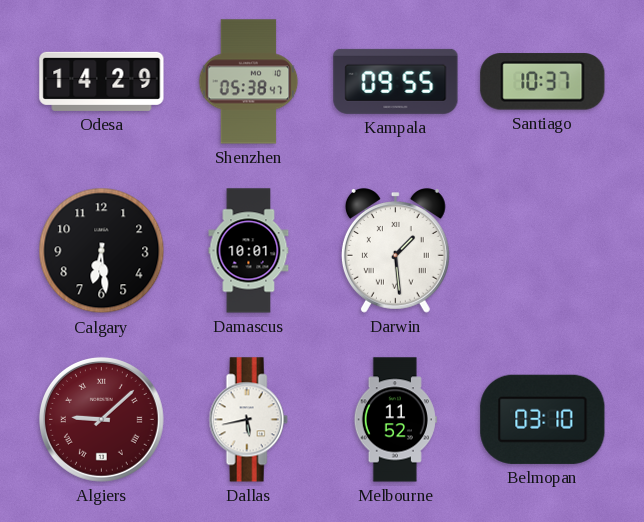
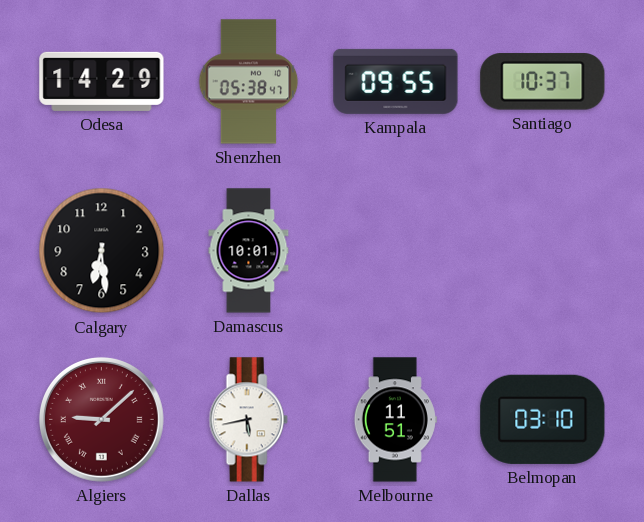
Darwin: 1:29 -> none
Melbourne: 11:52 -> 11:51
